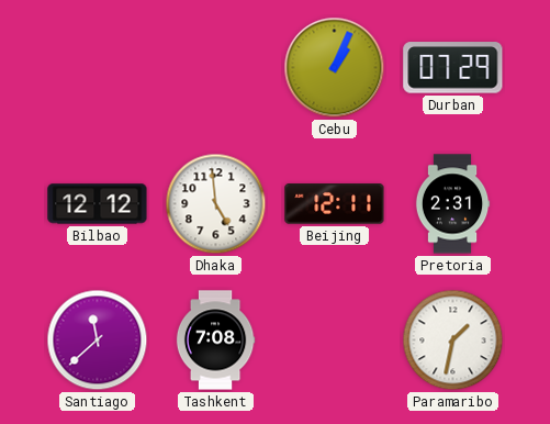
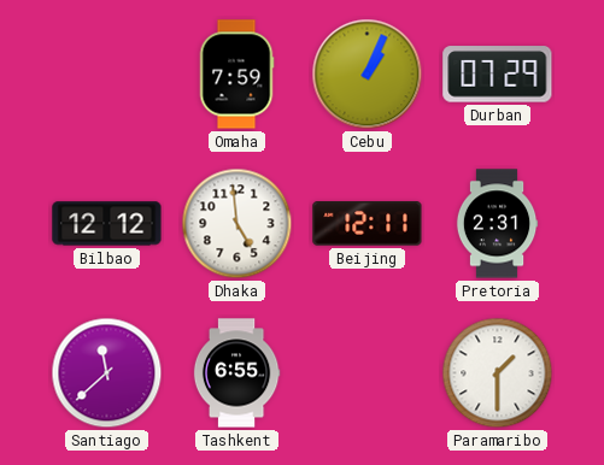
Omaha: none -> 7:59
Tashkent: 7:08 -> 6:55
Paramaribo: 1:32 -> 1:30
